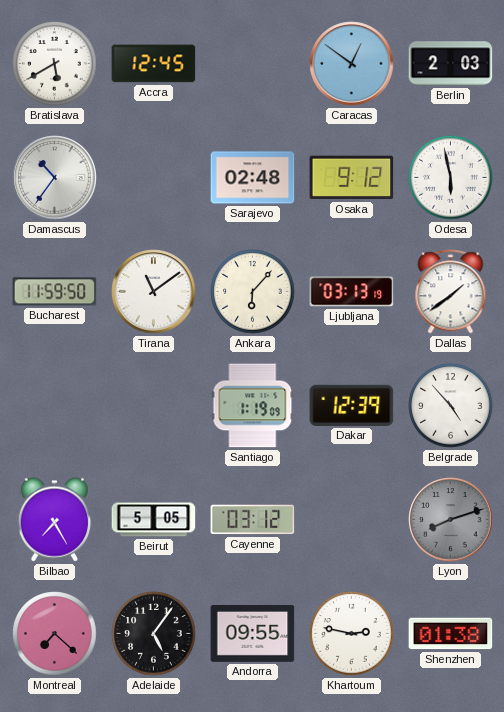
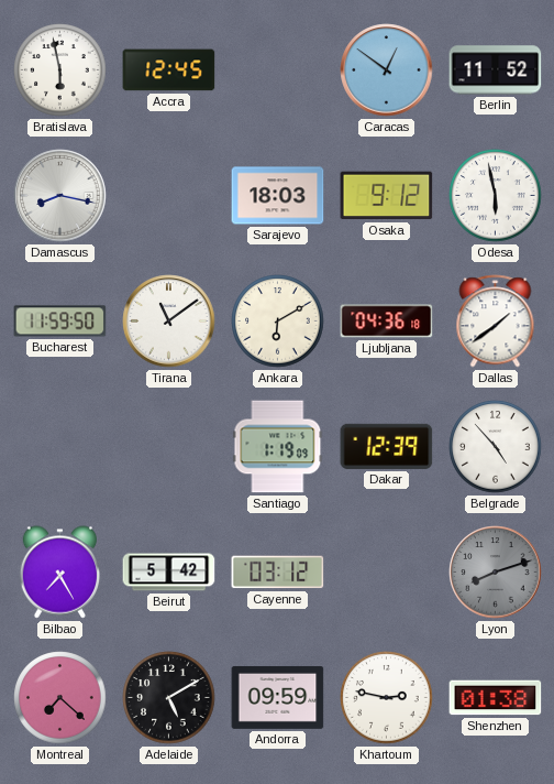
Bratislava: 5:40 -> 5:58
Berlin: 2:03 -> 11:52
Damascus: 10:36 -> 8:17
Sarajevo: 02:48 -> 18:03
Ankara: 6:07 -> 6:10
Ljubljana: 03:13 -> 04:36
Beirut: 5:05 -> 5:42
Adelaide: 5:06 -> 5:10
Andorra: 09:55 -> 09:59
